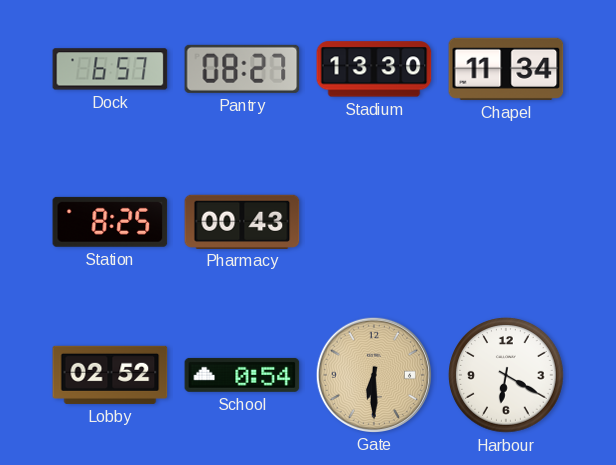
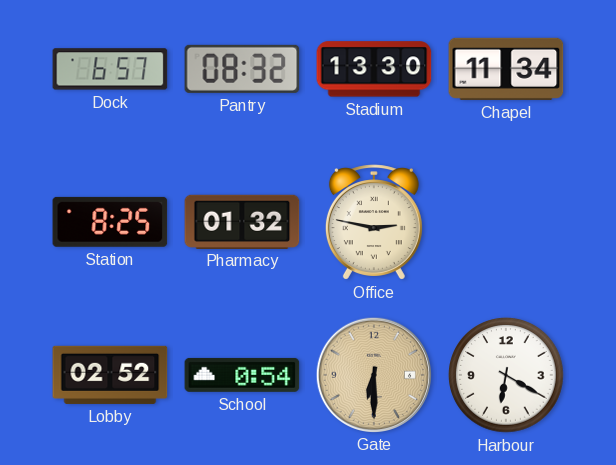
Pantry: 08:27 -> 08:32
Pharmacy: 00:43 -> 01:32
Office: none -> 2:47
